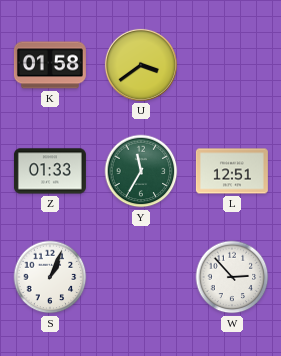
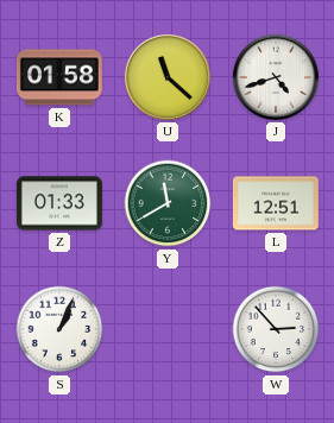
U: 3:39 -> 11:22
J: none -> 4:42
Y: 11:35 -> 11:40
